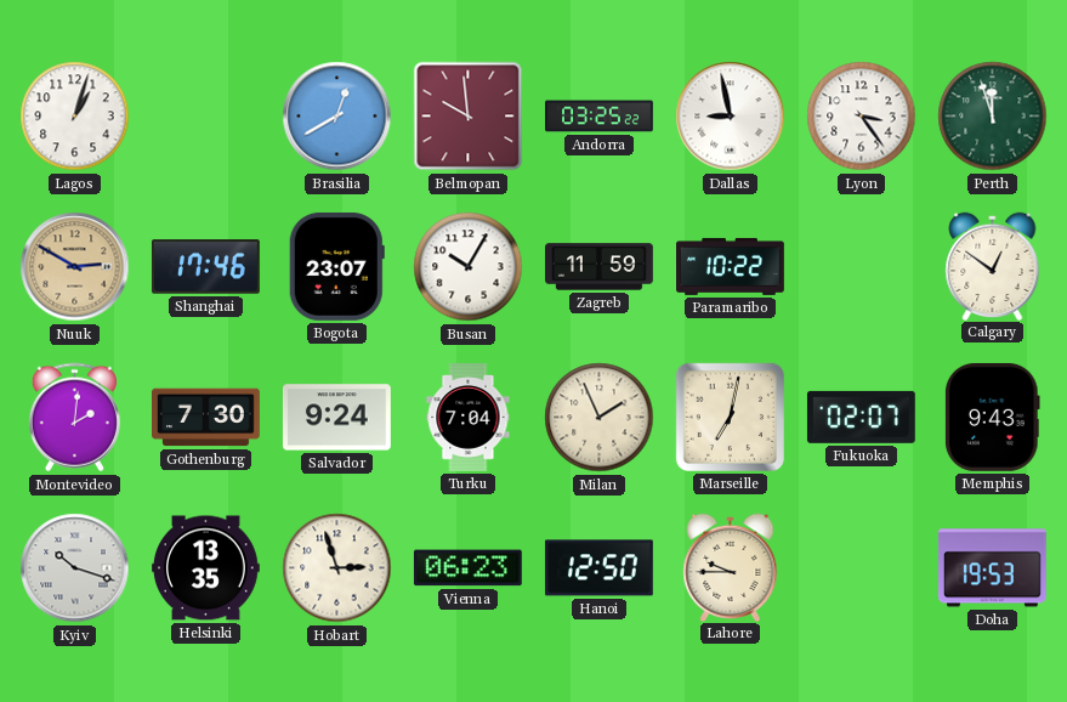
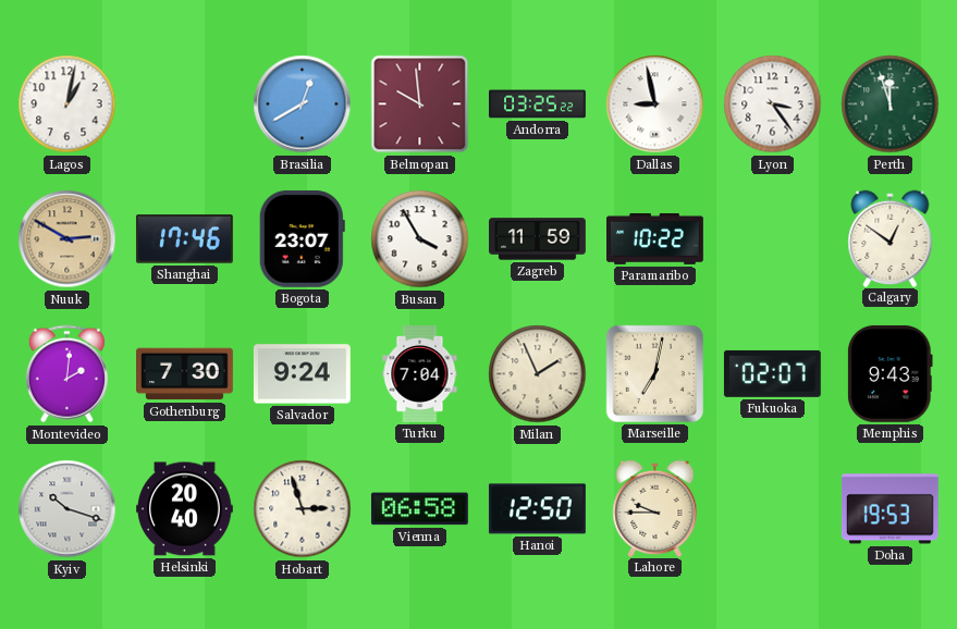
Lagos: 1:03 -> 1:02
Busan: 10:05 -> 3:55
Helsinki: 13:35 -> 20:40
Vienna: 06:23 -> 06:58
